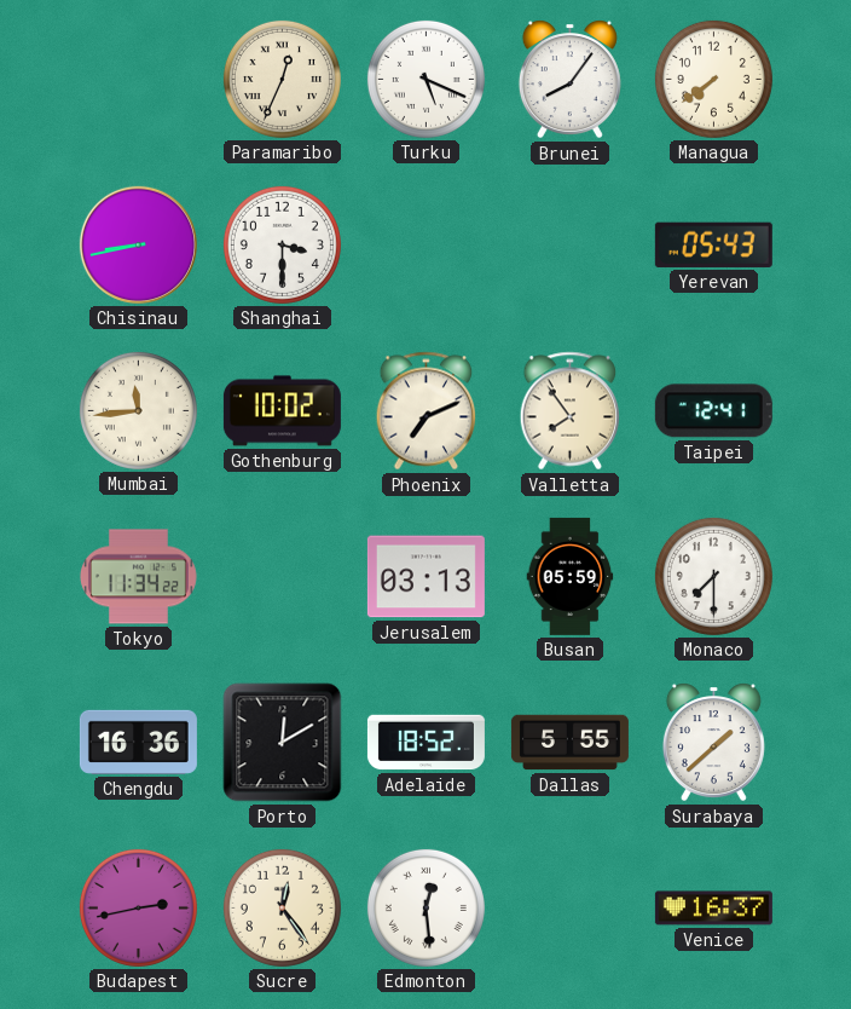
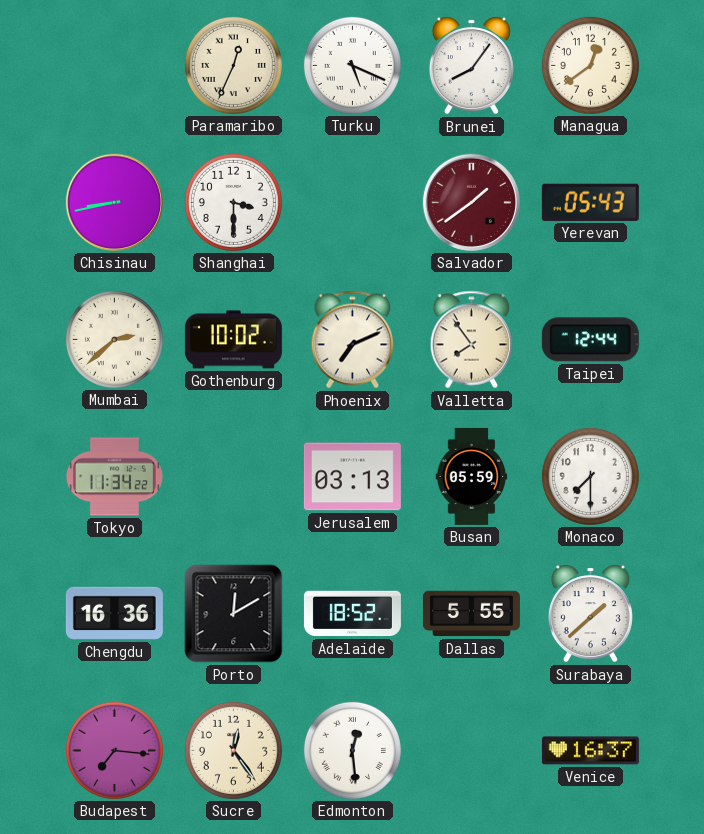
Managua: 7:39 -> 12:39
Salvador: none -> 1:39
Mumbai: 11:44 -> 2:38
Taipei: 12:41 -> 12:44
Budapest: 2:43 -> 7:16
